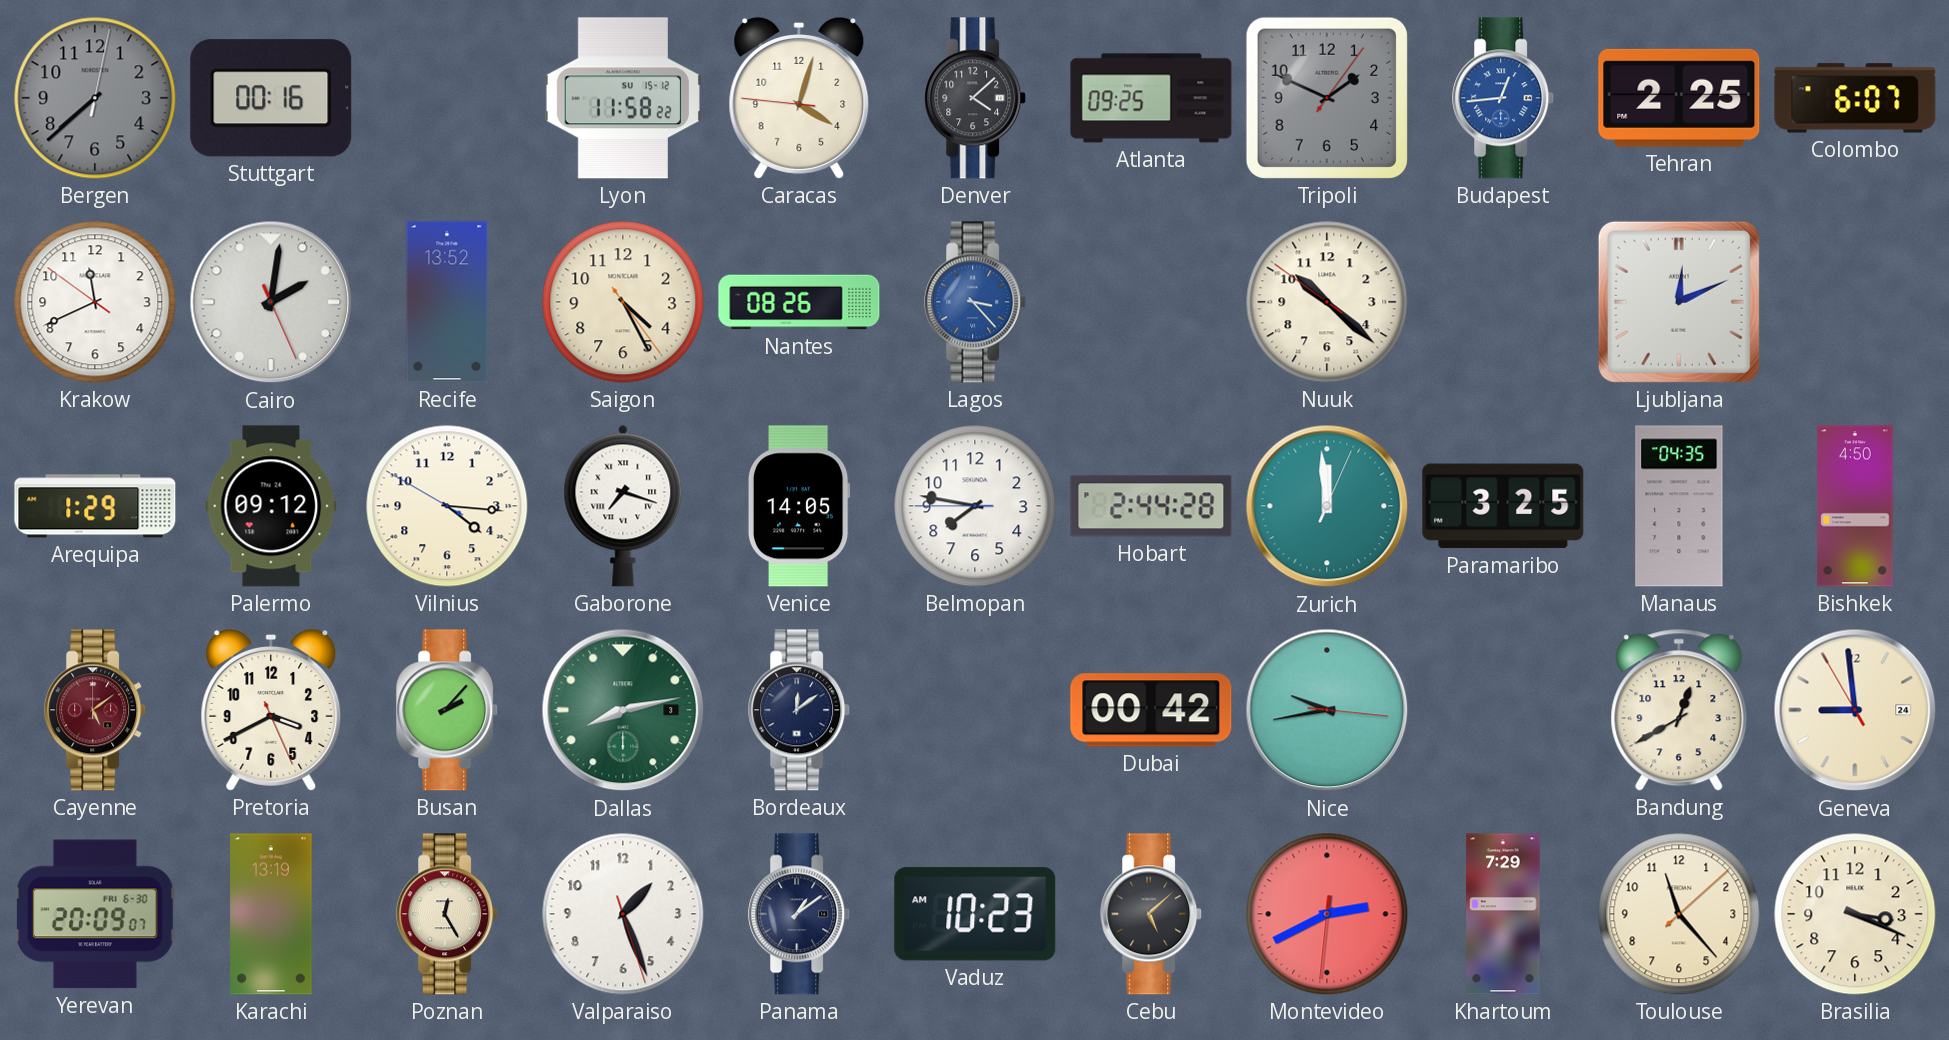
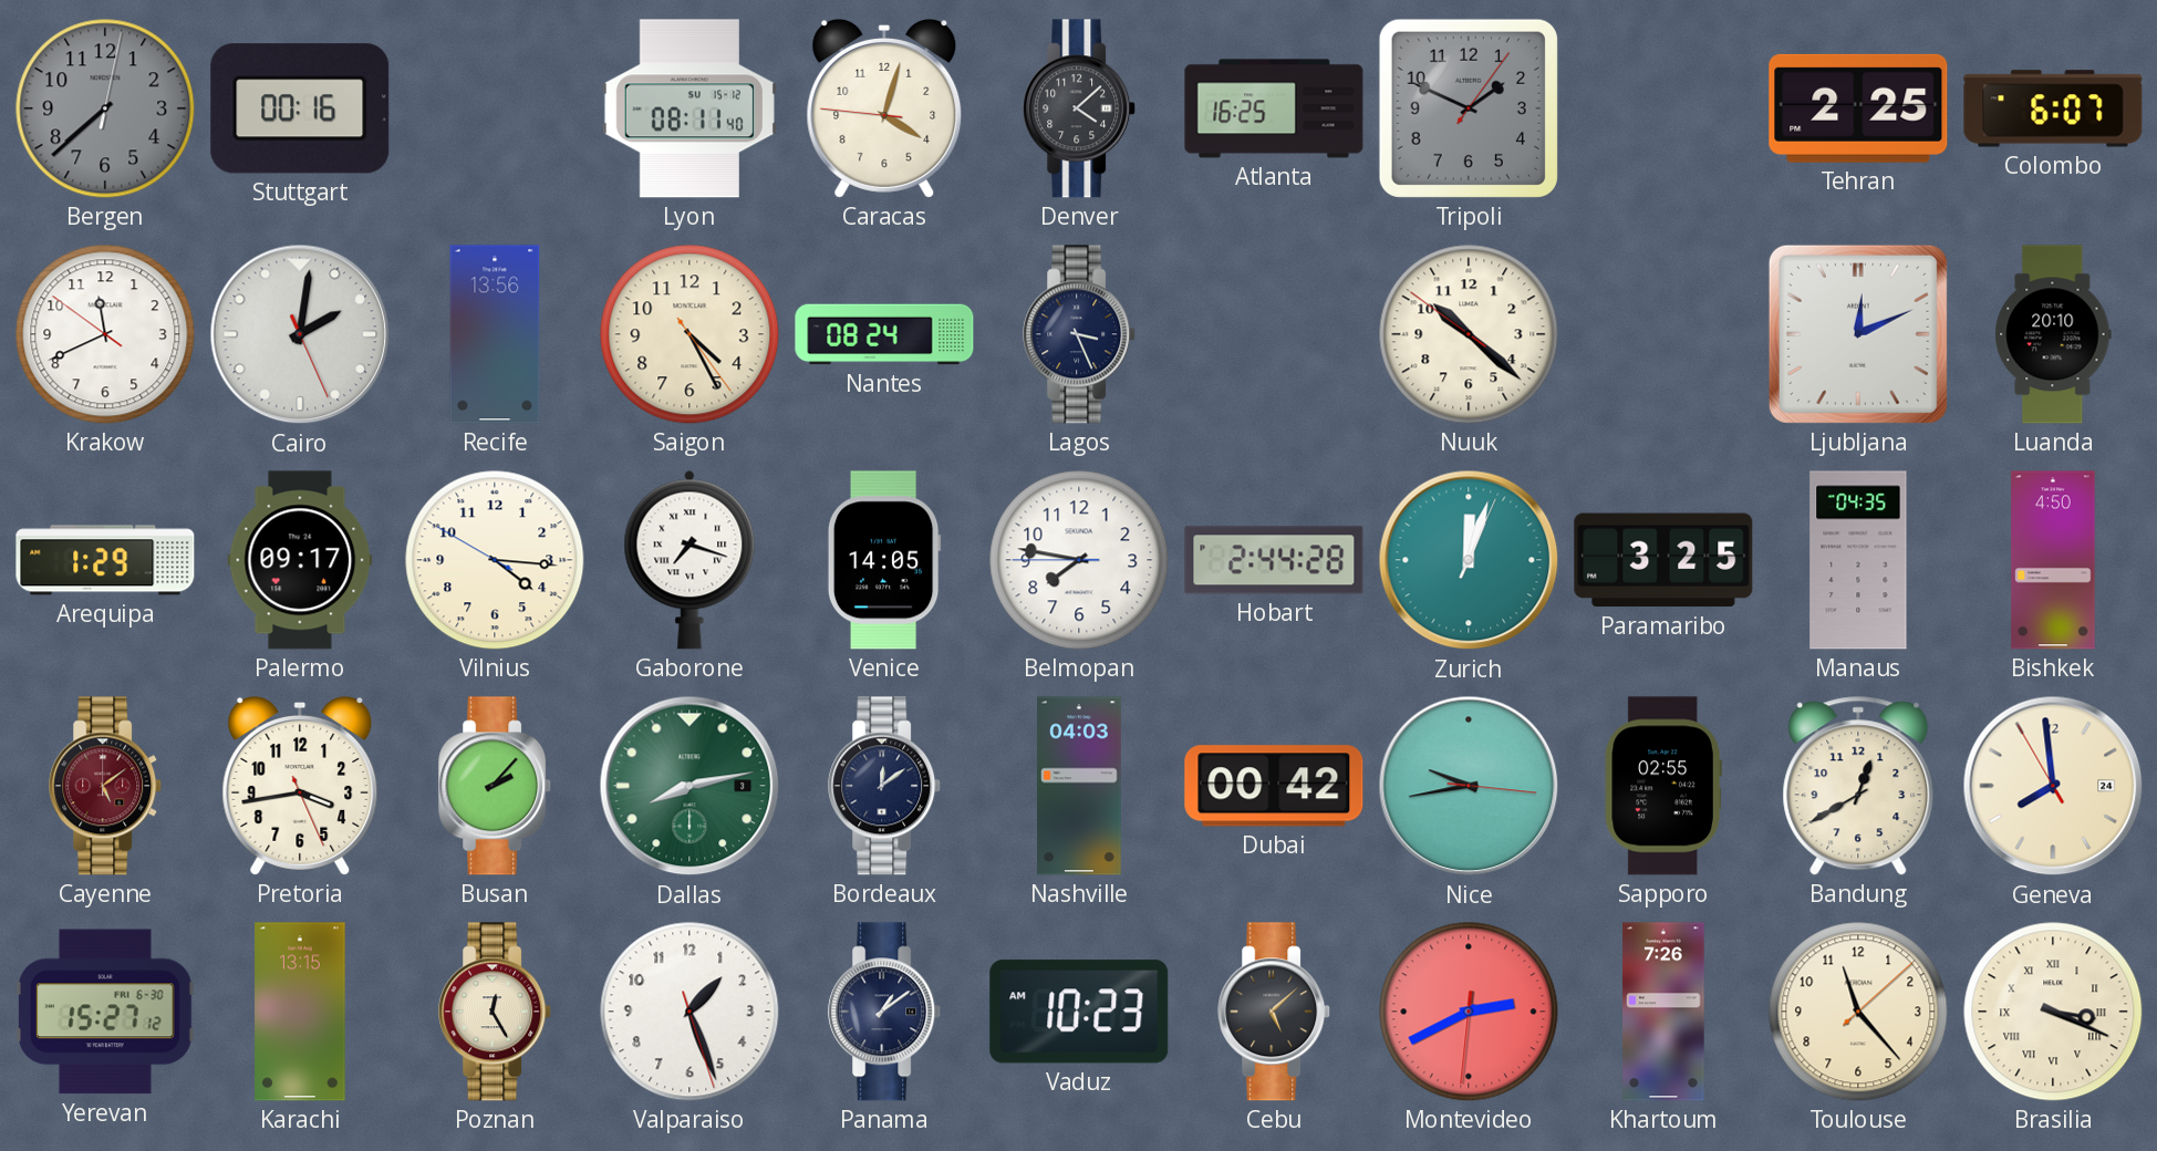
Lyon: 11:58 -> 08:11
Atlanta: 09:25 -> 16:25
Budapest: 12:44 -> none
Recife: 13:52 -> 13:56
Nantes: 08:26 -> 08:24
Lagos: 3:23 -> 3:26
Lagos dial: blue -> navy
Luanda: none -> 20:10
Palermo: 09:12 -> 09:17
Zurich: 11:59 -> 12:03
Pretoria: 3:40 -> 3:43
Nashville: none -> 04:03
Sapporo: none -> 02:55
Geneva: 8:58 -> 7:58
Yerevan: 20:09 -> 15:27
Karachi: 13:19 -> 13:15
Khartoum: 7:29 -> 7:26
Brasilia numerals: Arabic -> Roman
